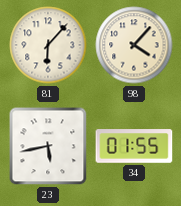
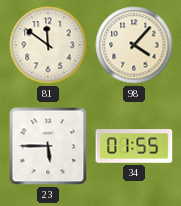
81: 6:07 -> 11:51
23: 5:43 -> 5:45
